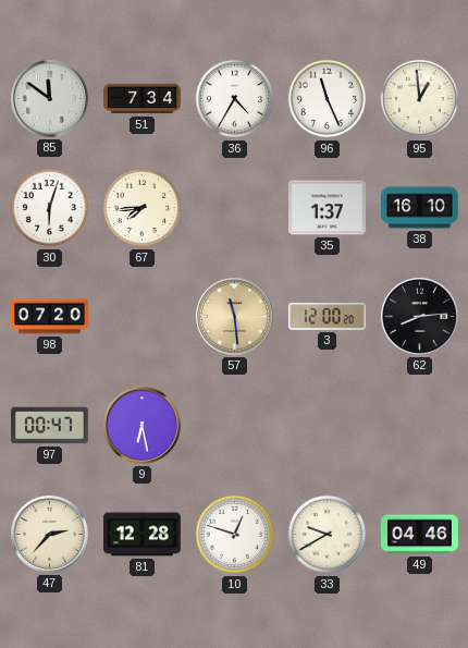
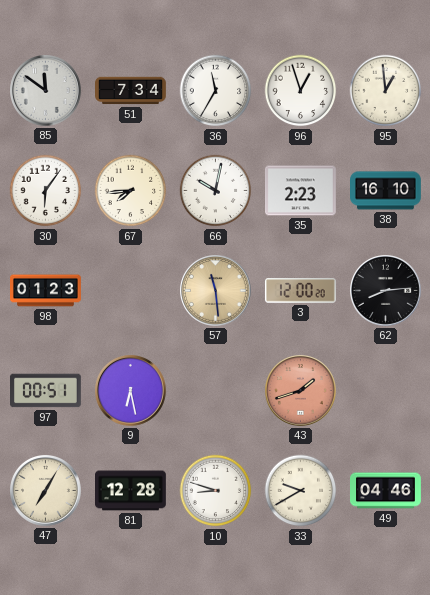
36: 4:35 -> 11:35
96: 11:26 -> 12:57
30: 6:03 -> 6:06
66: none -> 10:02
35: 1:37 -> 2:23
98: 07:20 -> 01:23
97: 00:47 -> 00:51
43: none -> 1:42
47: 2:37 -> 7:05
10: 12:48 -> 8:48
